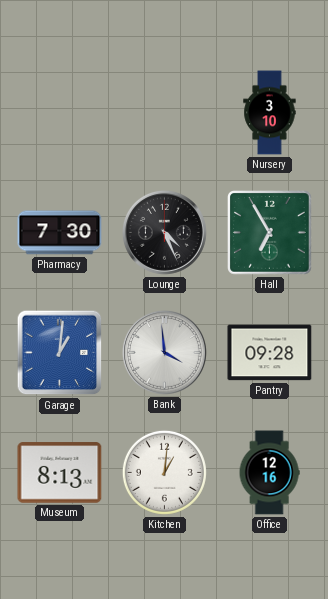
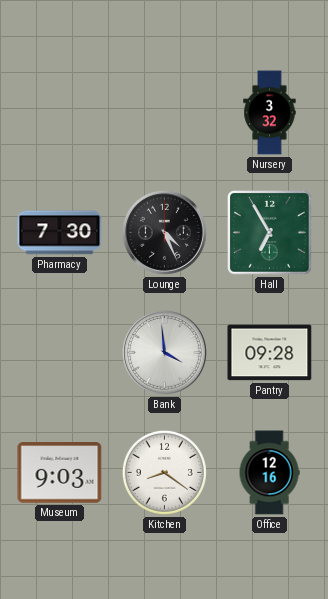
Nursery: 3:10 -> 3:32
Garage: 1:01 -> none
Museum: 8:13 -> 9:03
Kitchen: 1:01 -> 8:21
